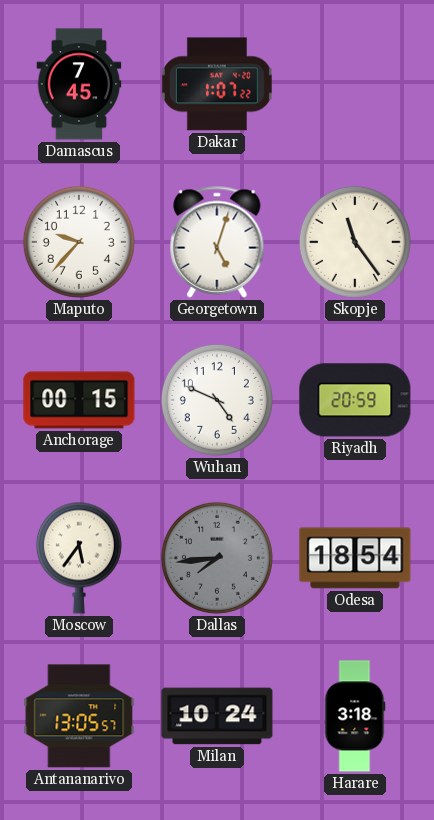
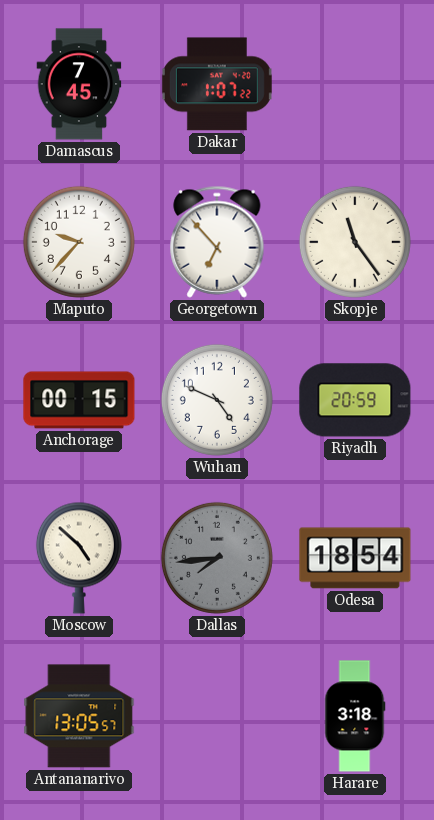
Georgetown: 5:03 -> 6:53
Moscow: 5:36 -> 4:52
Milan: 10:24 -> none
